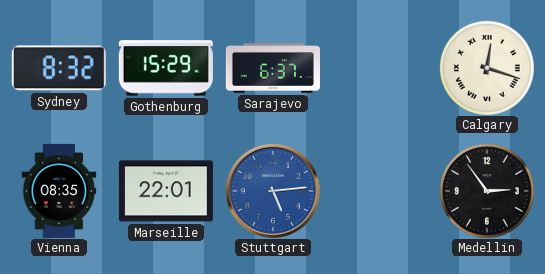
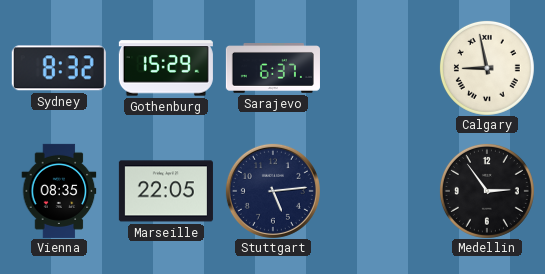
Calgary: 12:18 -> 8:58
Marseille: 22:01 -> 22:05
Stuttgart dial: blue -> navy
